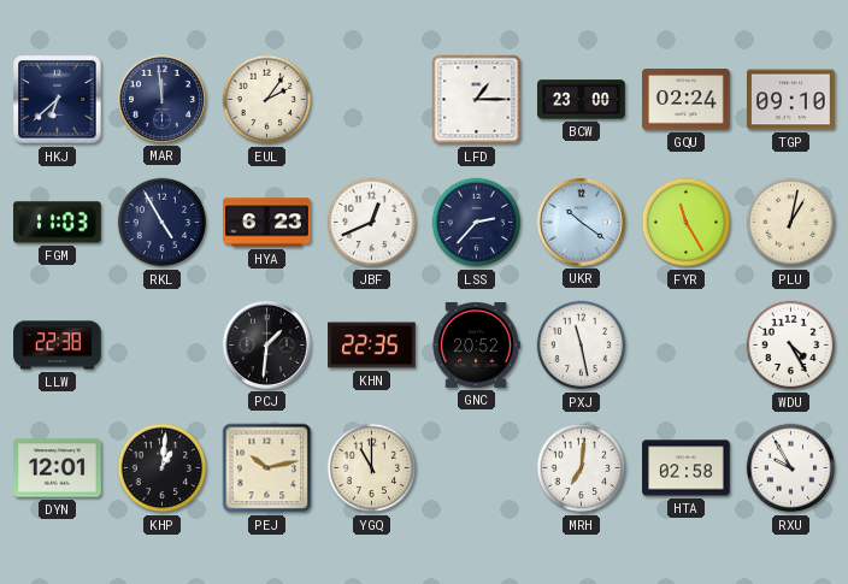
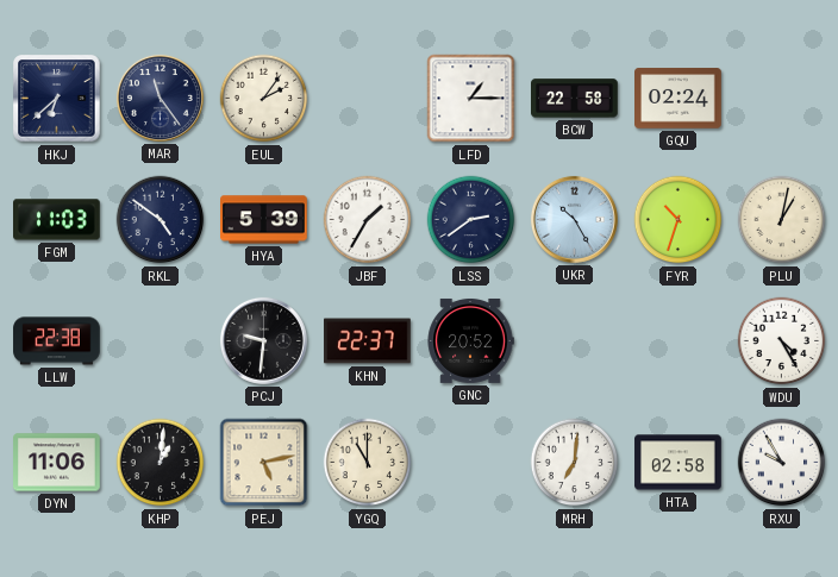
MAR: 11:59 -> 11:24
BCW: 23:00 -> 22:58
TGP: 09:10 -> none
RKL: 4:55 -> 4:51
HYA: 6:23 -> 5:39
JBF: 12:41 -> 1:35
LSS: 2:37 -> 2:39
UKR: 10:21 -> 10:25
FYR: 11:25 -> 10:33
PCJ: 1:31 -> 9:31
KHN: 22:35 -> 22:37
PXJ: 11:28 -> none
DYN: 12:01 -> 11:06
PEJ: 10:13 -> 5:13
